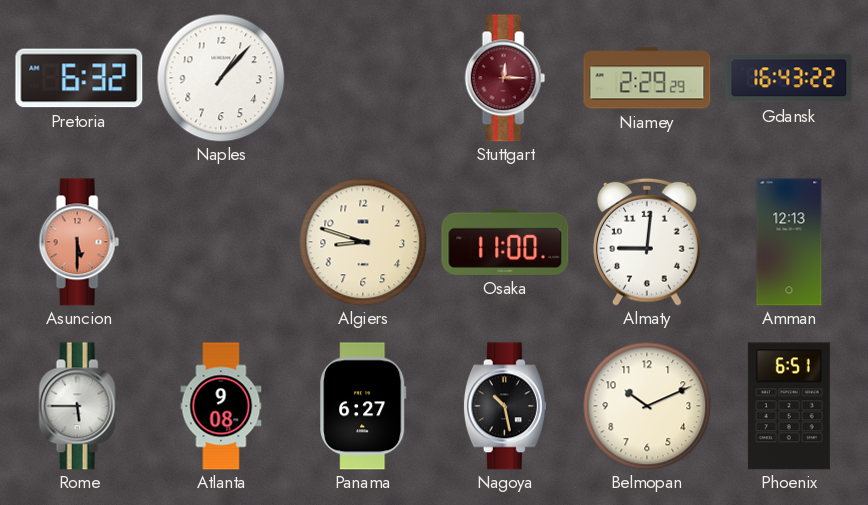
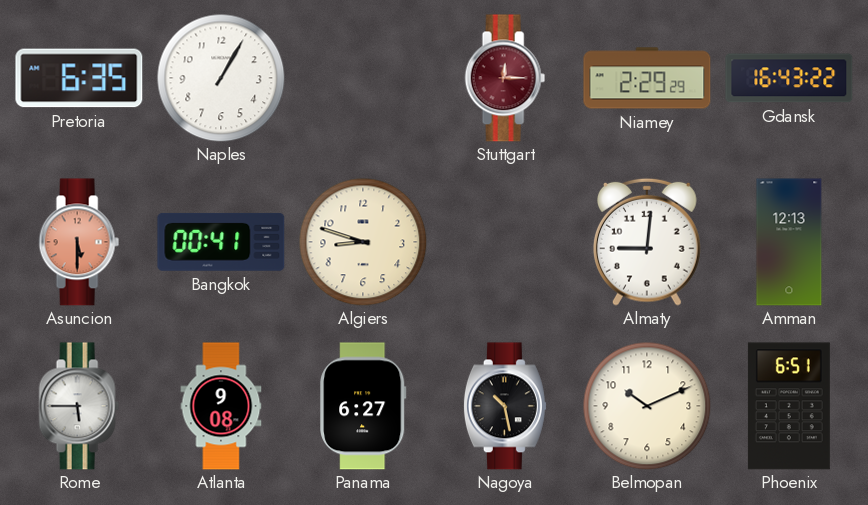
Pretoria: 6:32 -> 6:35
Naples: 1:07 -> 1:05
Bangkok: none -> 00:41
Osaka: 11:00 -> none
